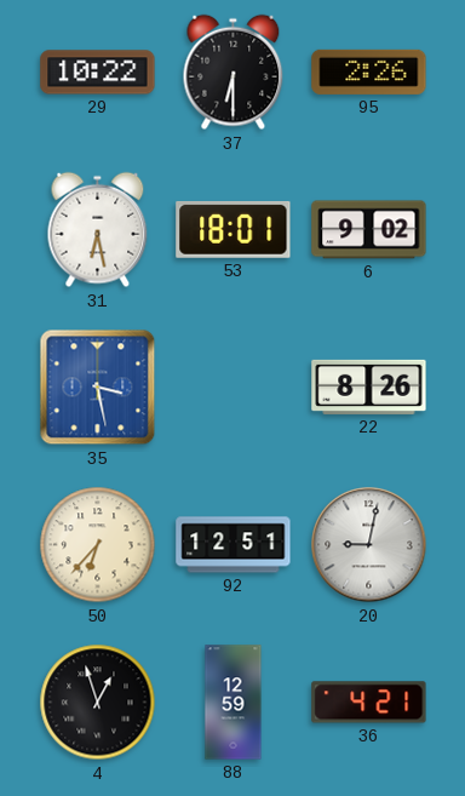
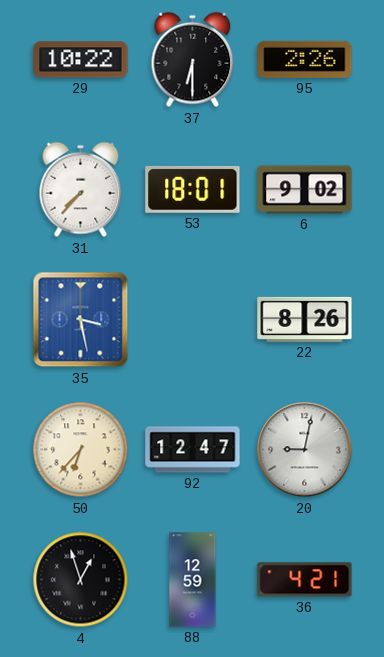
31: 6:28 -> 7:37
92: 12:51 -> 12:47
